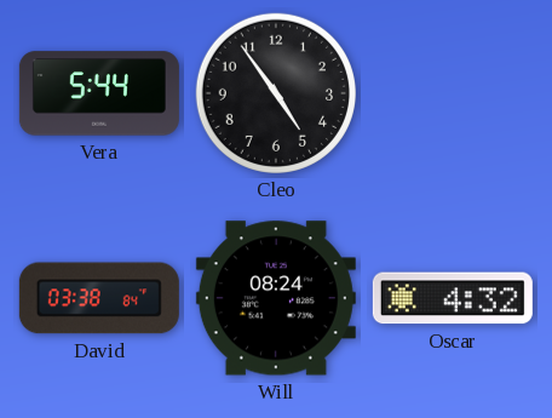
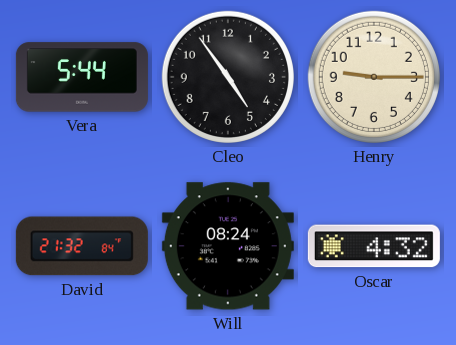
Henry: none -> 9:15
David: 03:38 -> 21:32
